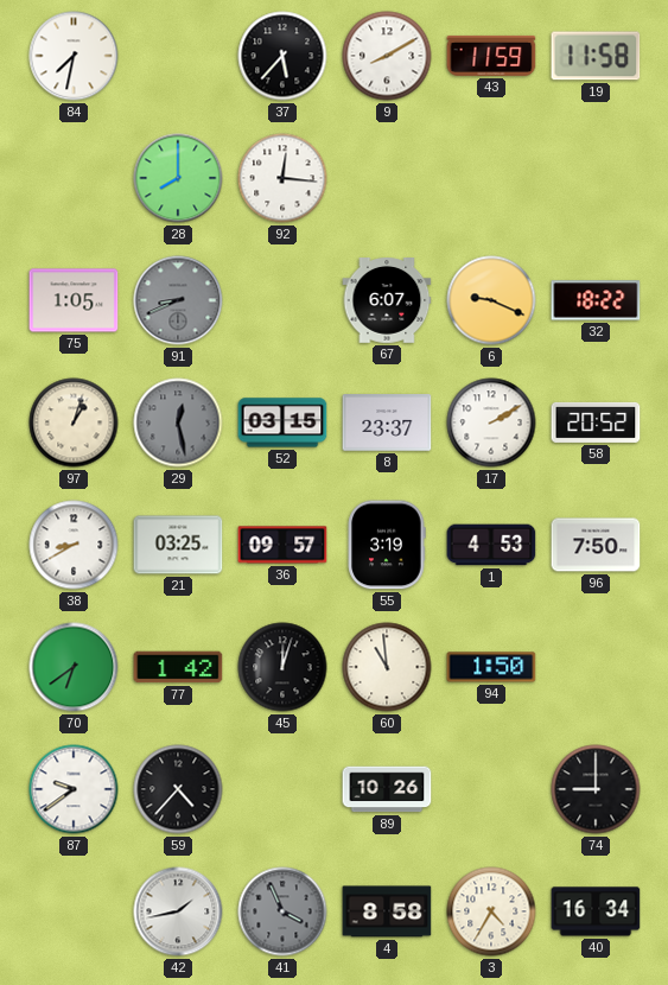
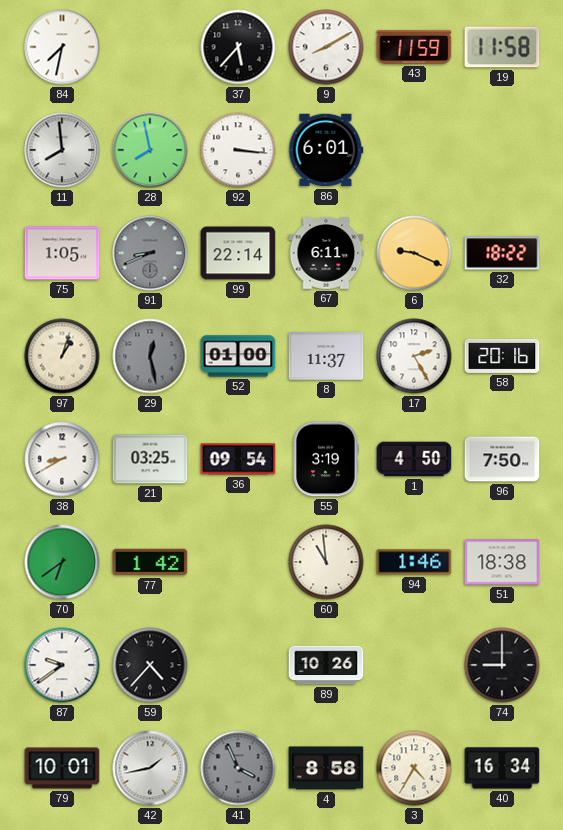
11: none -> 7:59
28: 8:00 -> 7:58
92: 12:16 -> 3:16
86: none -> 6:01
99: none -> 22:14
67: 6:07 -> 6:11
52: 03:15 -> 01:00
8: 23:37 -> 11:37
17: 2:10 -> 2:25
58: 20:52 -> 20:16
36: 09:57 -> 09:54
1: 4:53 -> 4:50
45: 12:03 -> none
94: 1:50 -> 1:46
51: none -> 18:38
79: none -> 10:01
